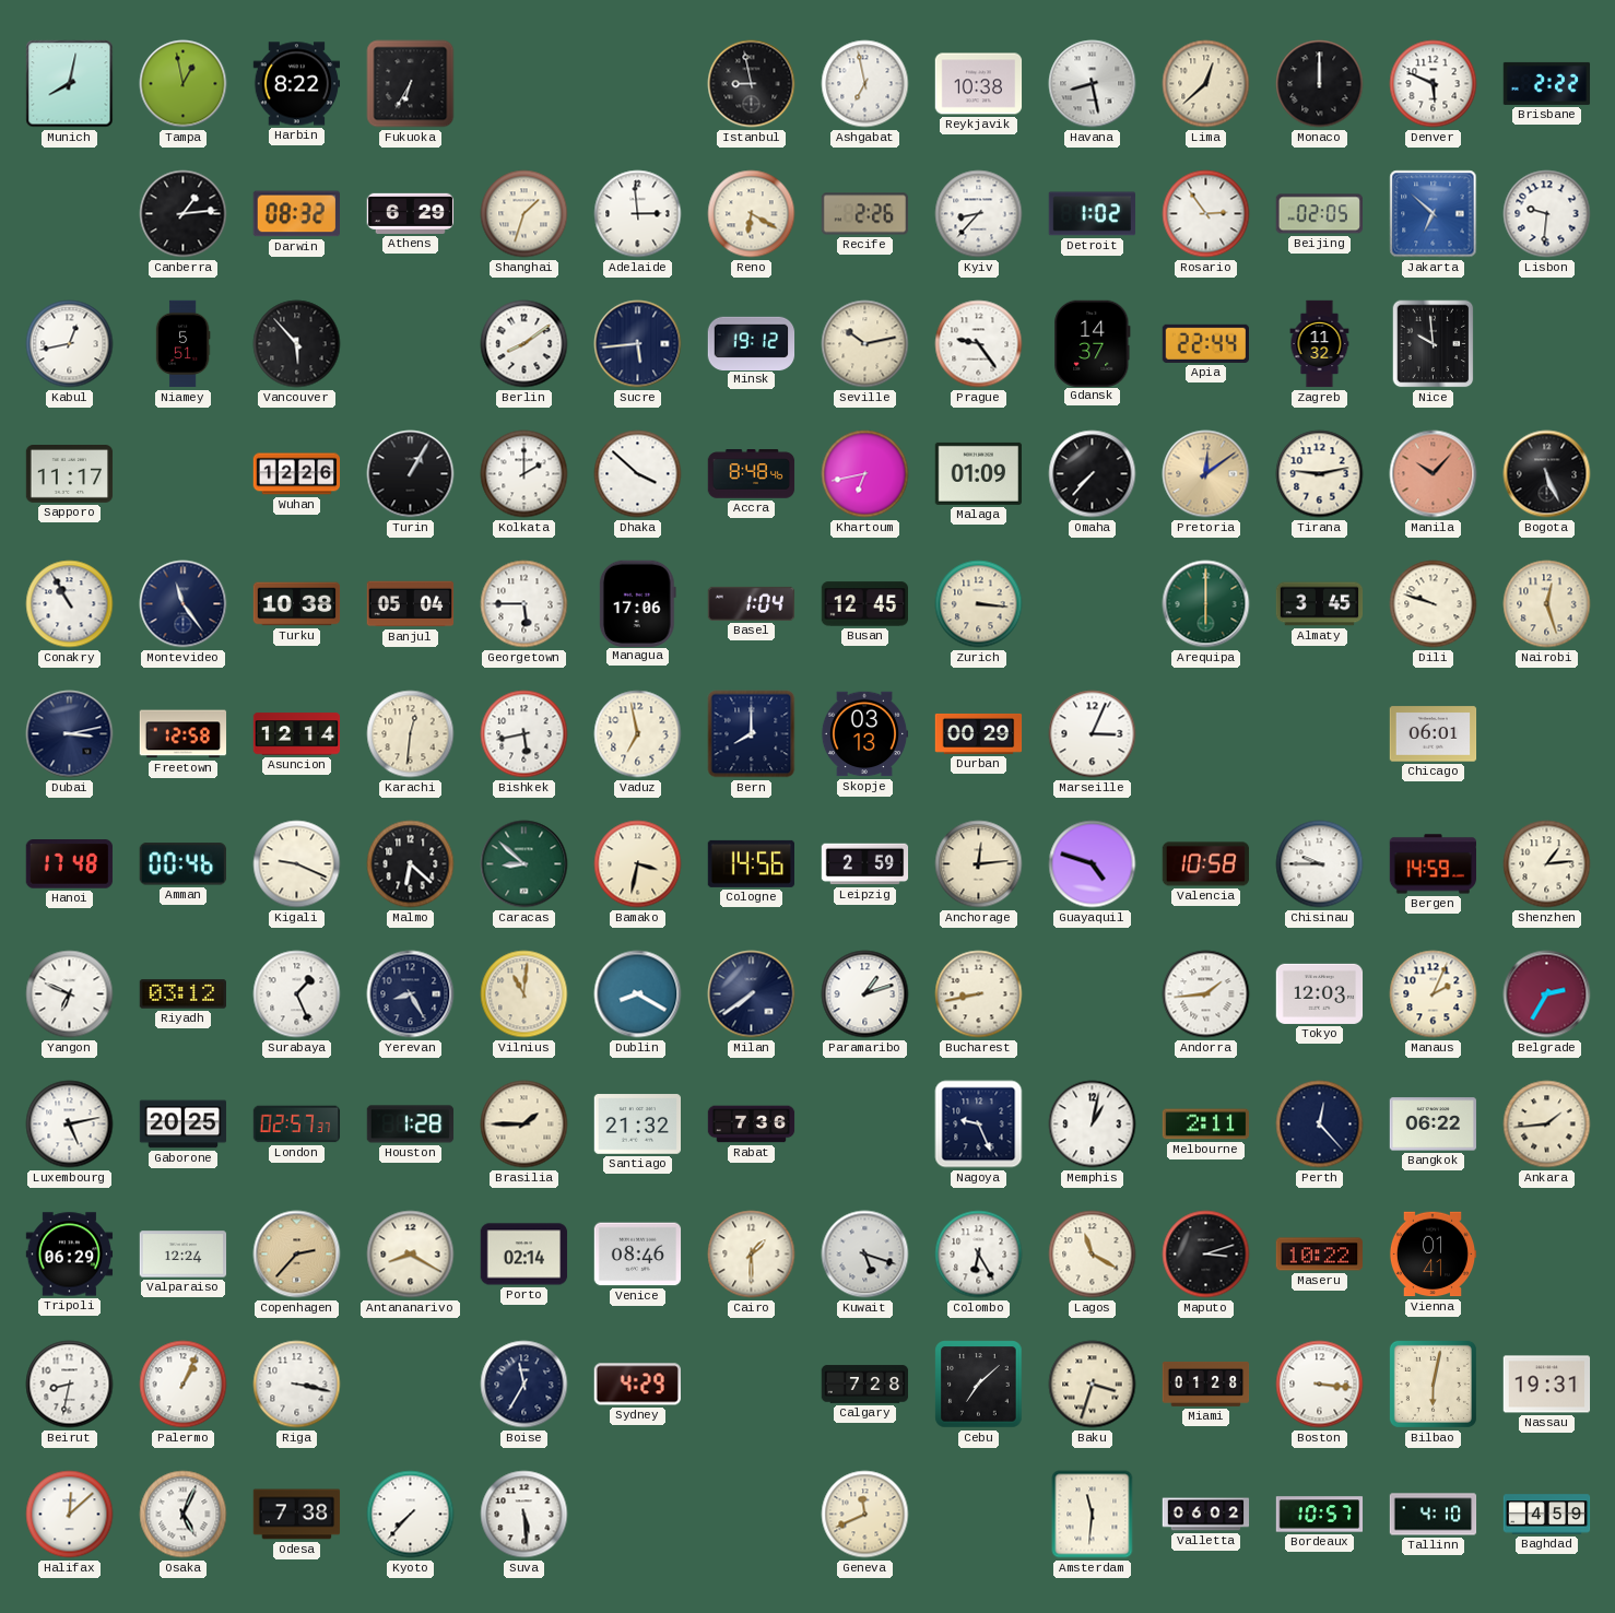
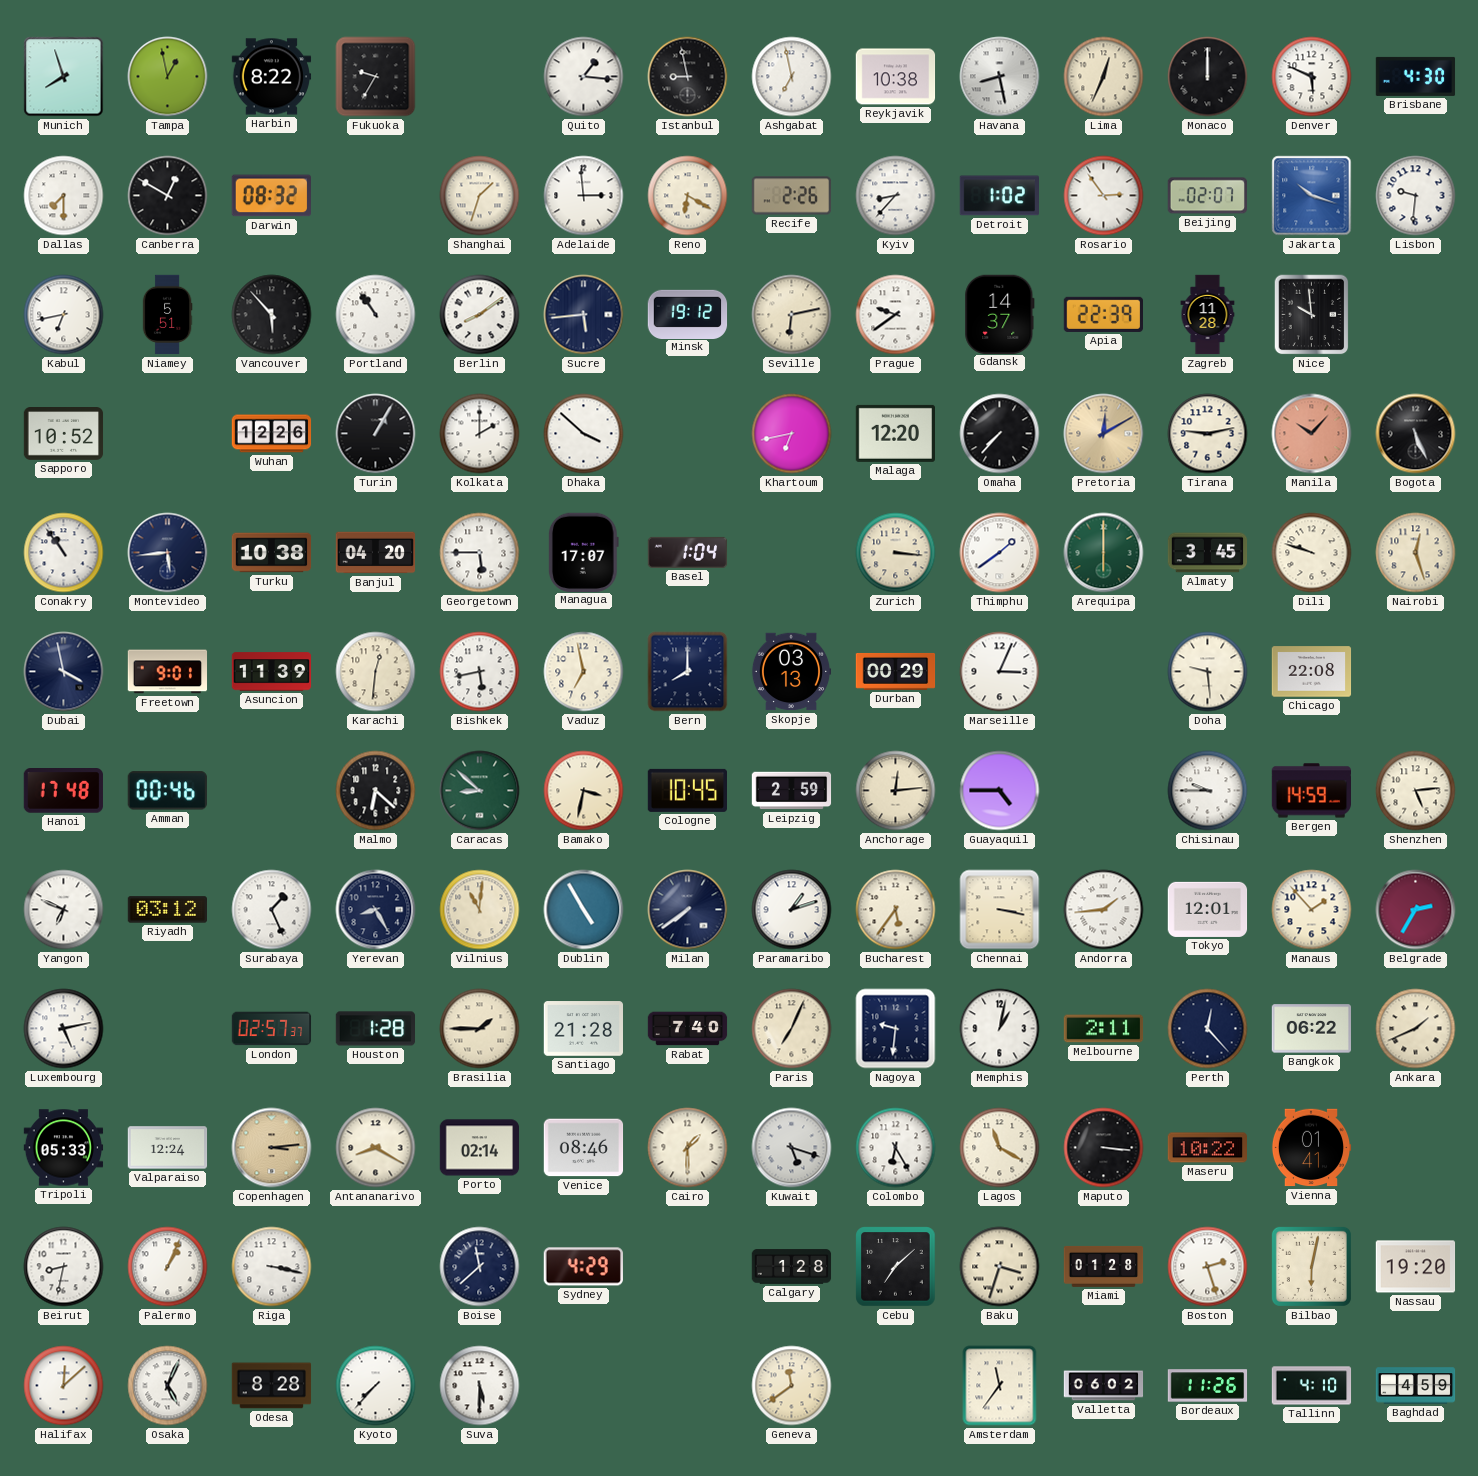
Munich: 8:02 -> 7:57
Fukuoka: 6:35 -> 9:35
Quito: none -> 1:16
Lima: 12:38 -> 12:34
Brisbane: 2:22 -> 4:30
Dallas: none -> 7:30
Canberra: 1:14 -> 12:50
Athens: 6:29 -> none
Beijing: 02:05 -> 02:07
Jakarta: 6:52 -> 10:18
Kabul: 12:43 -> 6:43
Portland: none -> 10:54
Seville: 10:13 -> 6:13
Prague: 9:24 -> 9:39
Apia: 22:44 -> 22:39
Zagreb: 11:32 -> 11:28
Sapporo: 11:17 -> 10:52
Accra: 8:48 -> none
Malaga: 01:09 -> 12:20
Pretoria: 12:09 -> 12:10
Conakry: 10:55 -> 10:54
Montevideo: 11:24 -> 5:44
Banjul: 05:04 -> 04:20
Managua: 17:06 -> 17:07
Busan: 12:45 -> none
Thimphu: none -> 1:39
Dubai: 3:13 -> 3:58
Freetown: 12:58 -> 9:01
Asuncion: 12:14 -> 11:39
Doha: none -> 9:29
Chicago: 06:01 -> 22:08
Kigali: 9:19 -> none
Cologne: 14:56 -> 10:45
Guayaquil: 4:48 -> 4:45
Valencia: 10:58 -> none
Shenzhen: 1:14 -> 5:14
Dublin: 8:20 -> 4:55
Bucharest: 8:43 -> 5:36
Chennai: none -> 3:17
Tokyo: 12:03 -> 12:01
Manaus: 2:04 -> 1:53
Gaborone: 20:25 -> none
Santiago: 21:32 -> 21:28
Rabat: 7:36 -> 7:40
Paris: none -> 7:04
Nagoya: 9:26 -> 9:31
Ankara: 1:44 -> 1:41
Tripoli: 06:29 -> 05:33
Copenhagen: 2:37 -> 3:14
Maputo: 3:12 -> 3:16
Boise: 11:35 -> 11:38
Calgary: 7:28 -> 1:28
Boston: 3:16 -> 2:27
Nassau: 19:31 -> 19:20
Odesa: 7:38 -> 8:28
Suva: 5:29 -> 5:30
Geneva: 11:41 -> 11:39
Amsterdam: 11:31 -> 11:36
Bordeaux: 10:57 -> 11:26
